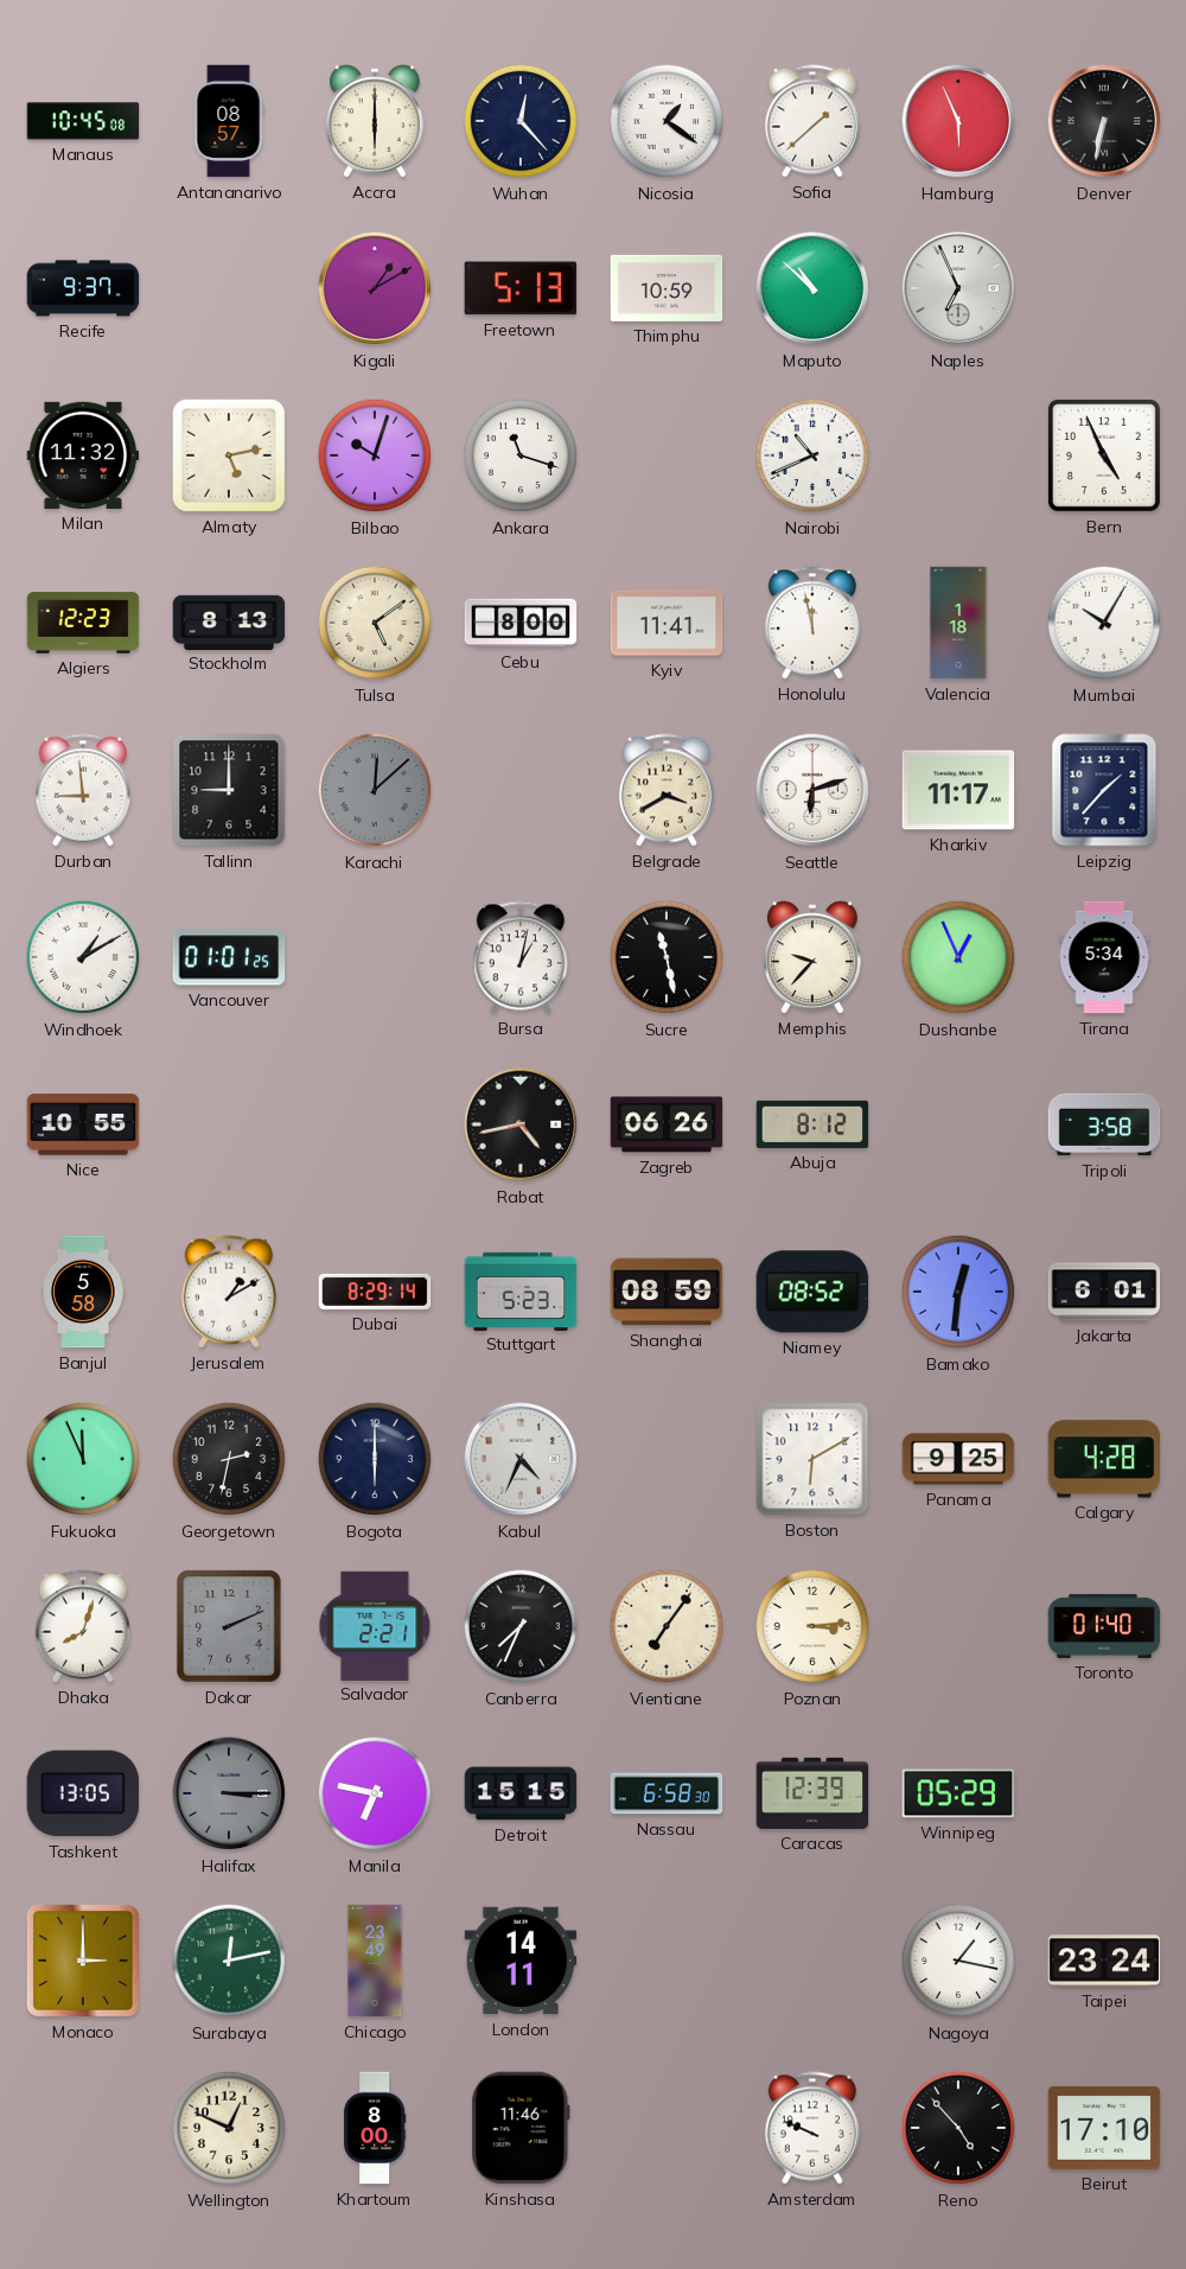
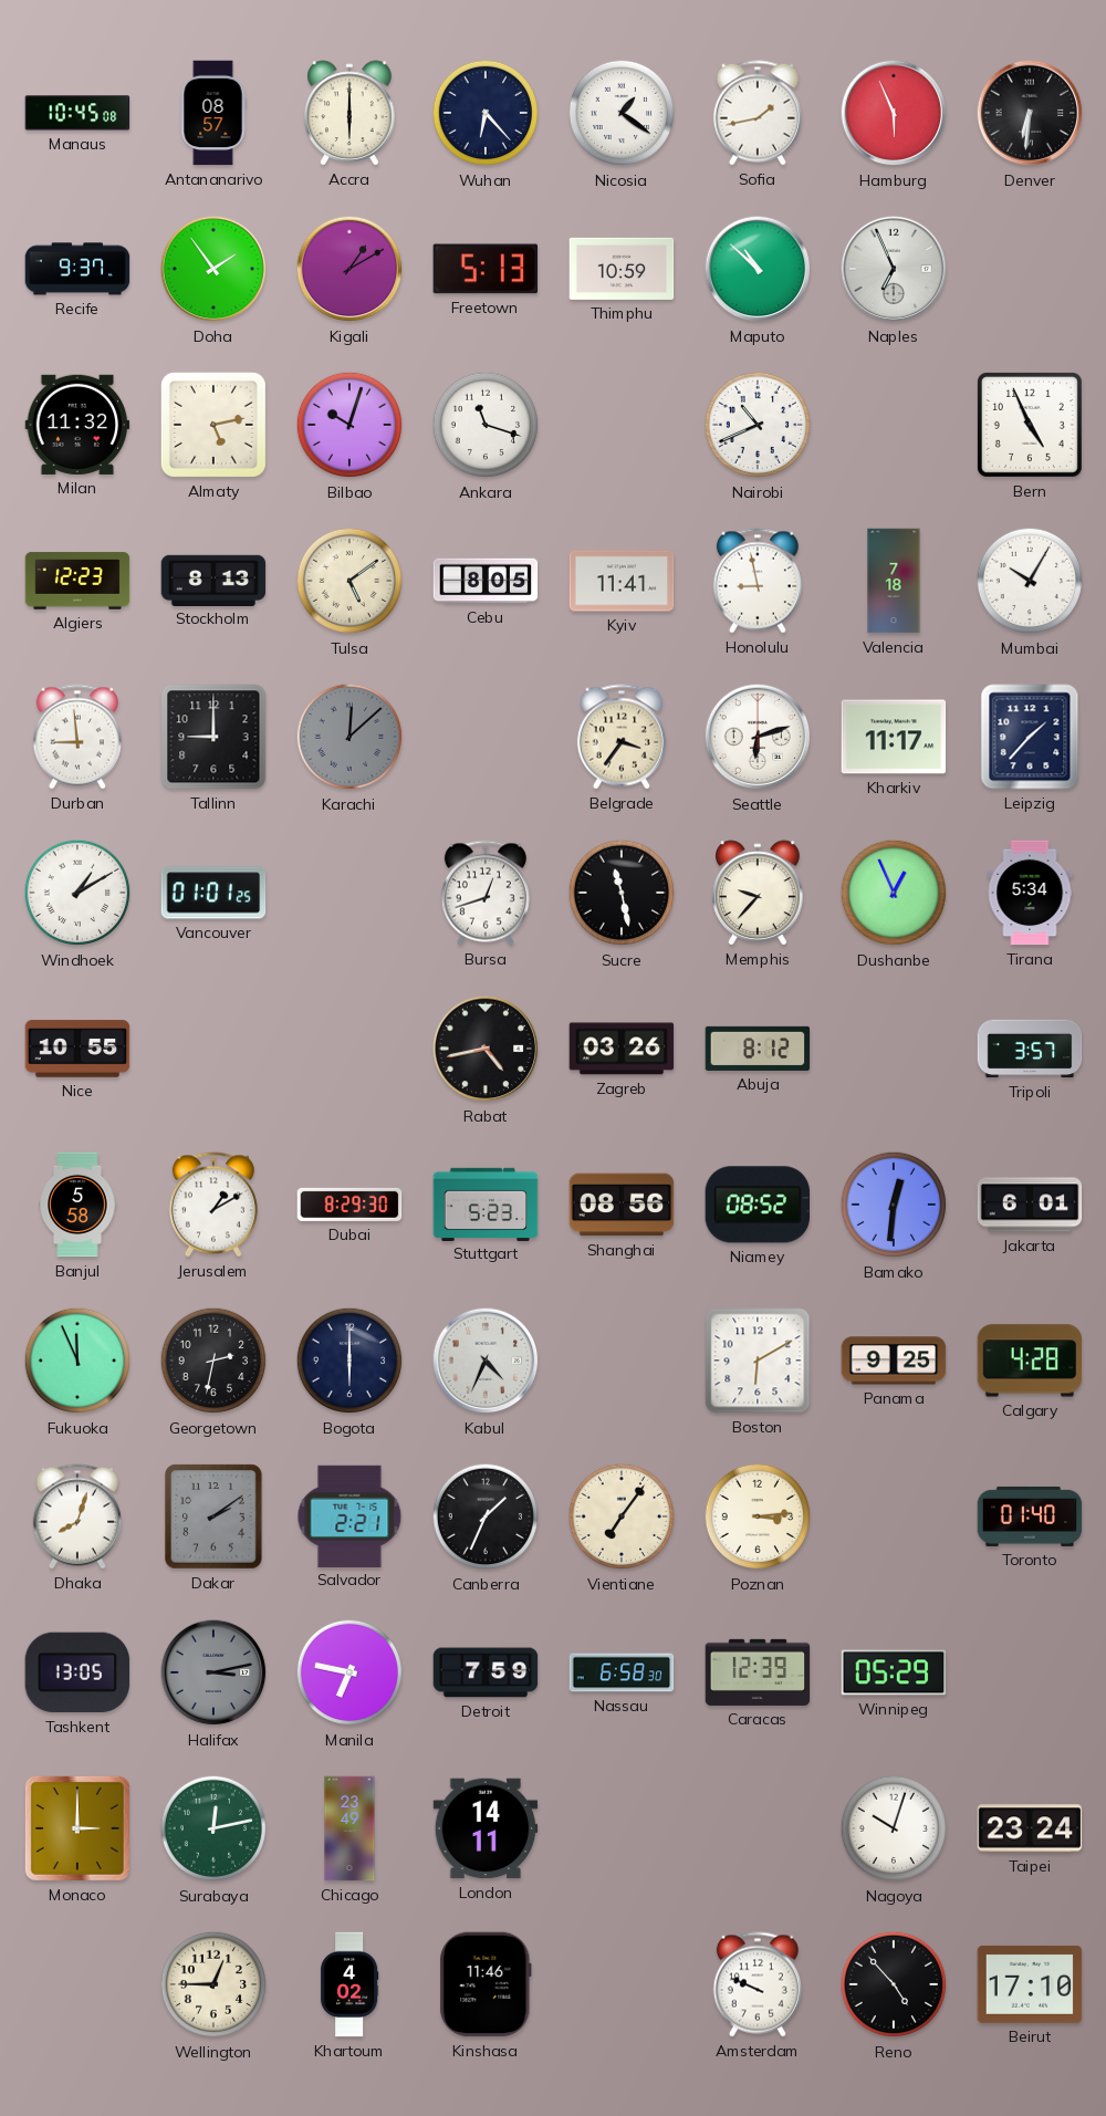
Wuhan: 12:23 -> 6:23
Sofia: 1:38 -> 1:43
Denver: 6:32 -> 6:31
Doha: none -> 1:54
Cebu: 8:00 -> 8:05
Honolulu: 11:58 -> 8:58
Valencia: 1:18 -> 7:18
Belgrade: 3:40 -> 3:36
Bursa: 1:02 -> 12:42
Zagreb: 06:26 -> 03:26
Tripoli: 3:58 -> 3:57
Dubai: 8:29:14 -> 8:29:30
Shanghai: 08:59 -> 08:56
Dakar: 2:11 -> 2:09
Canberra: 7:34 -> 1:34
Halifax: 3:15 -> 3:13
Detroit: 15:15 -> 7:59
Nagoya: 1:17 -> 10:03
Wellington: 12:49 -> 12:45
Khartoum: 8:00 -> 4:02
